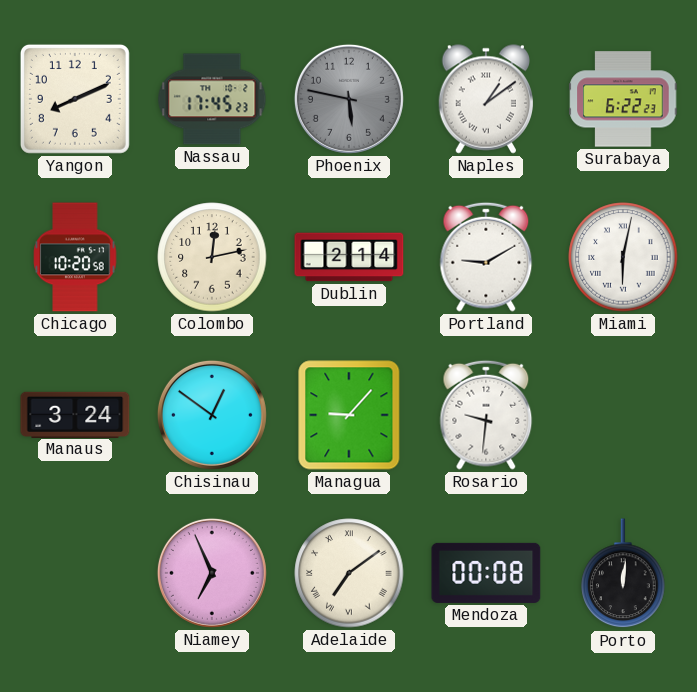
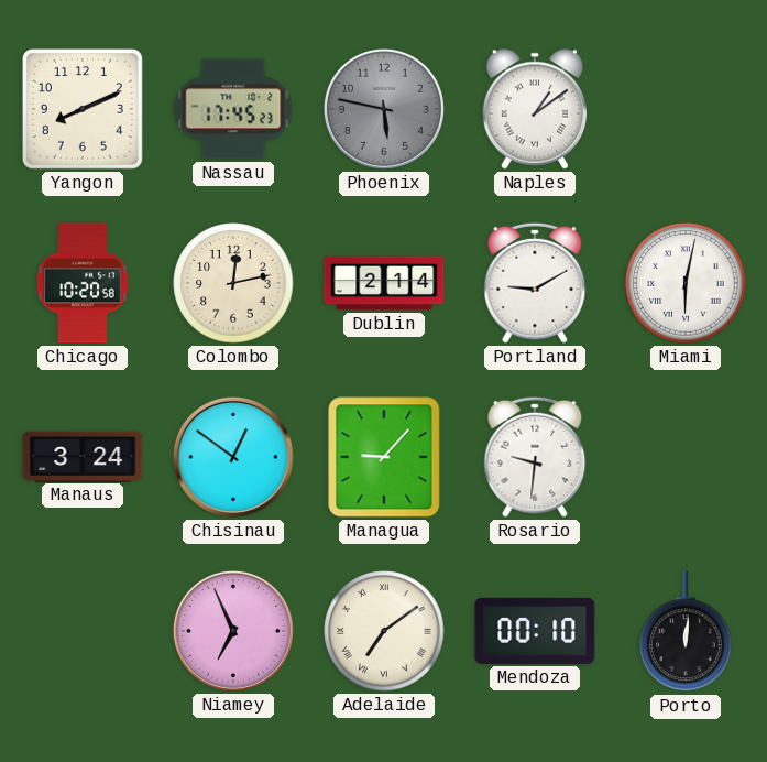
Surabaya: 6:22 -> none
Mendoza: 00:08 -> 00:10
